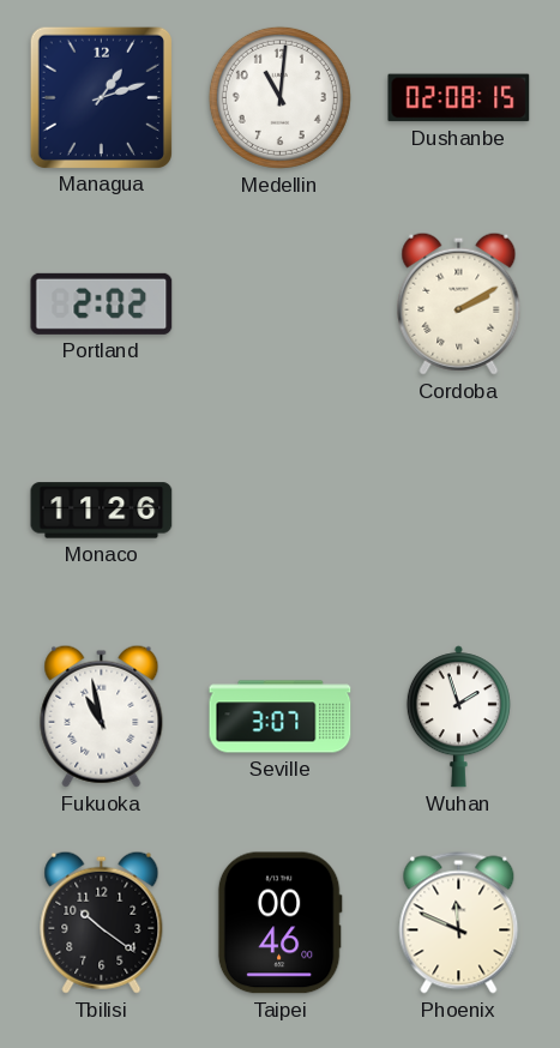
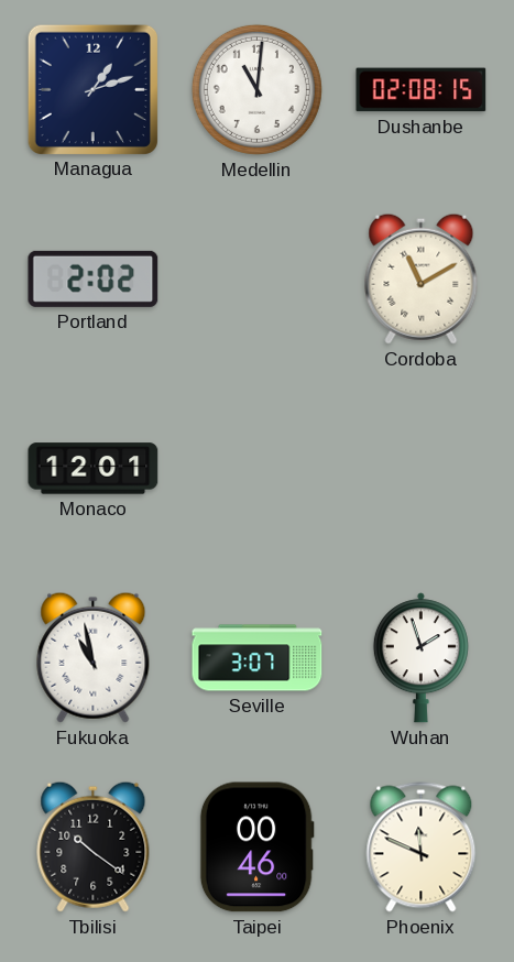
Cordoba: 2:10 -> 11:10
Monaco: 11:26 -> 12:01
